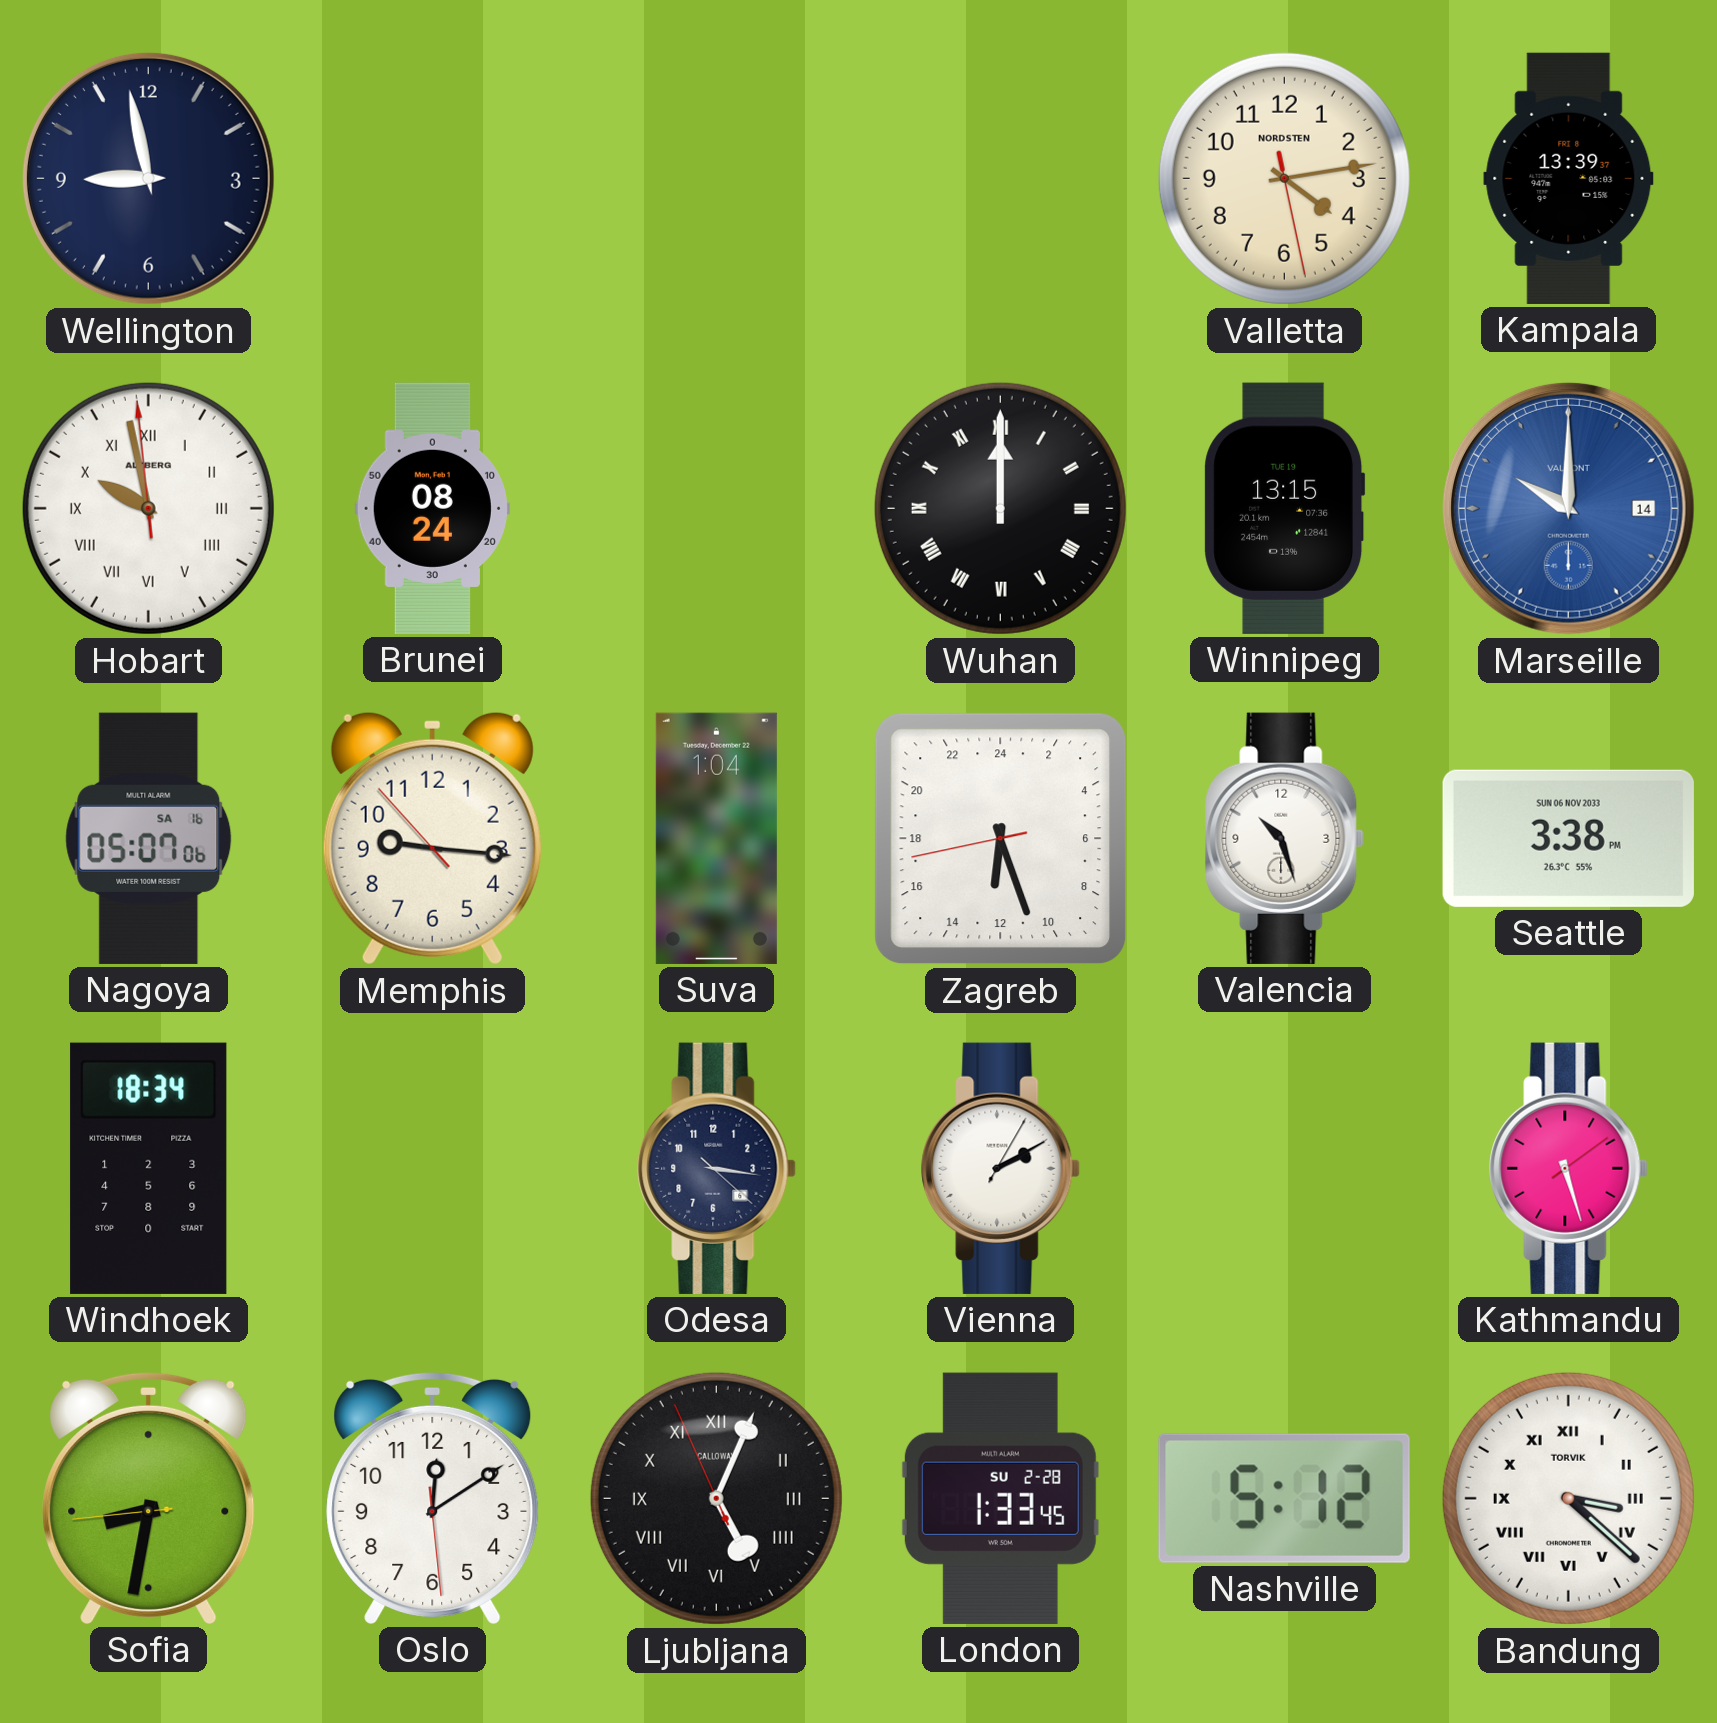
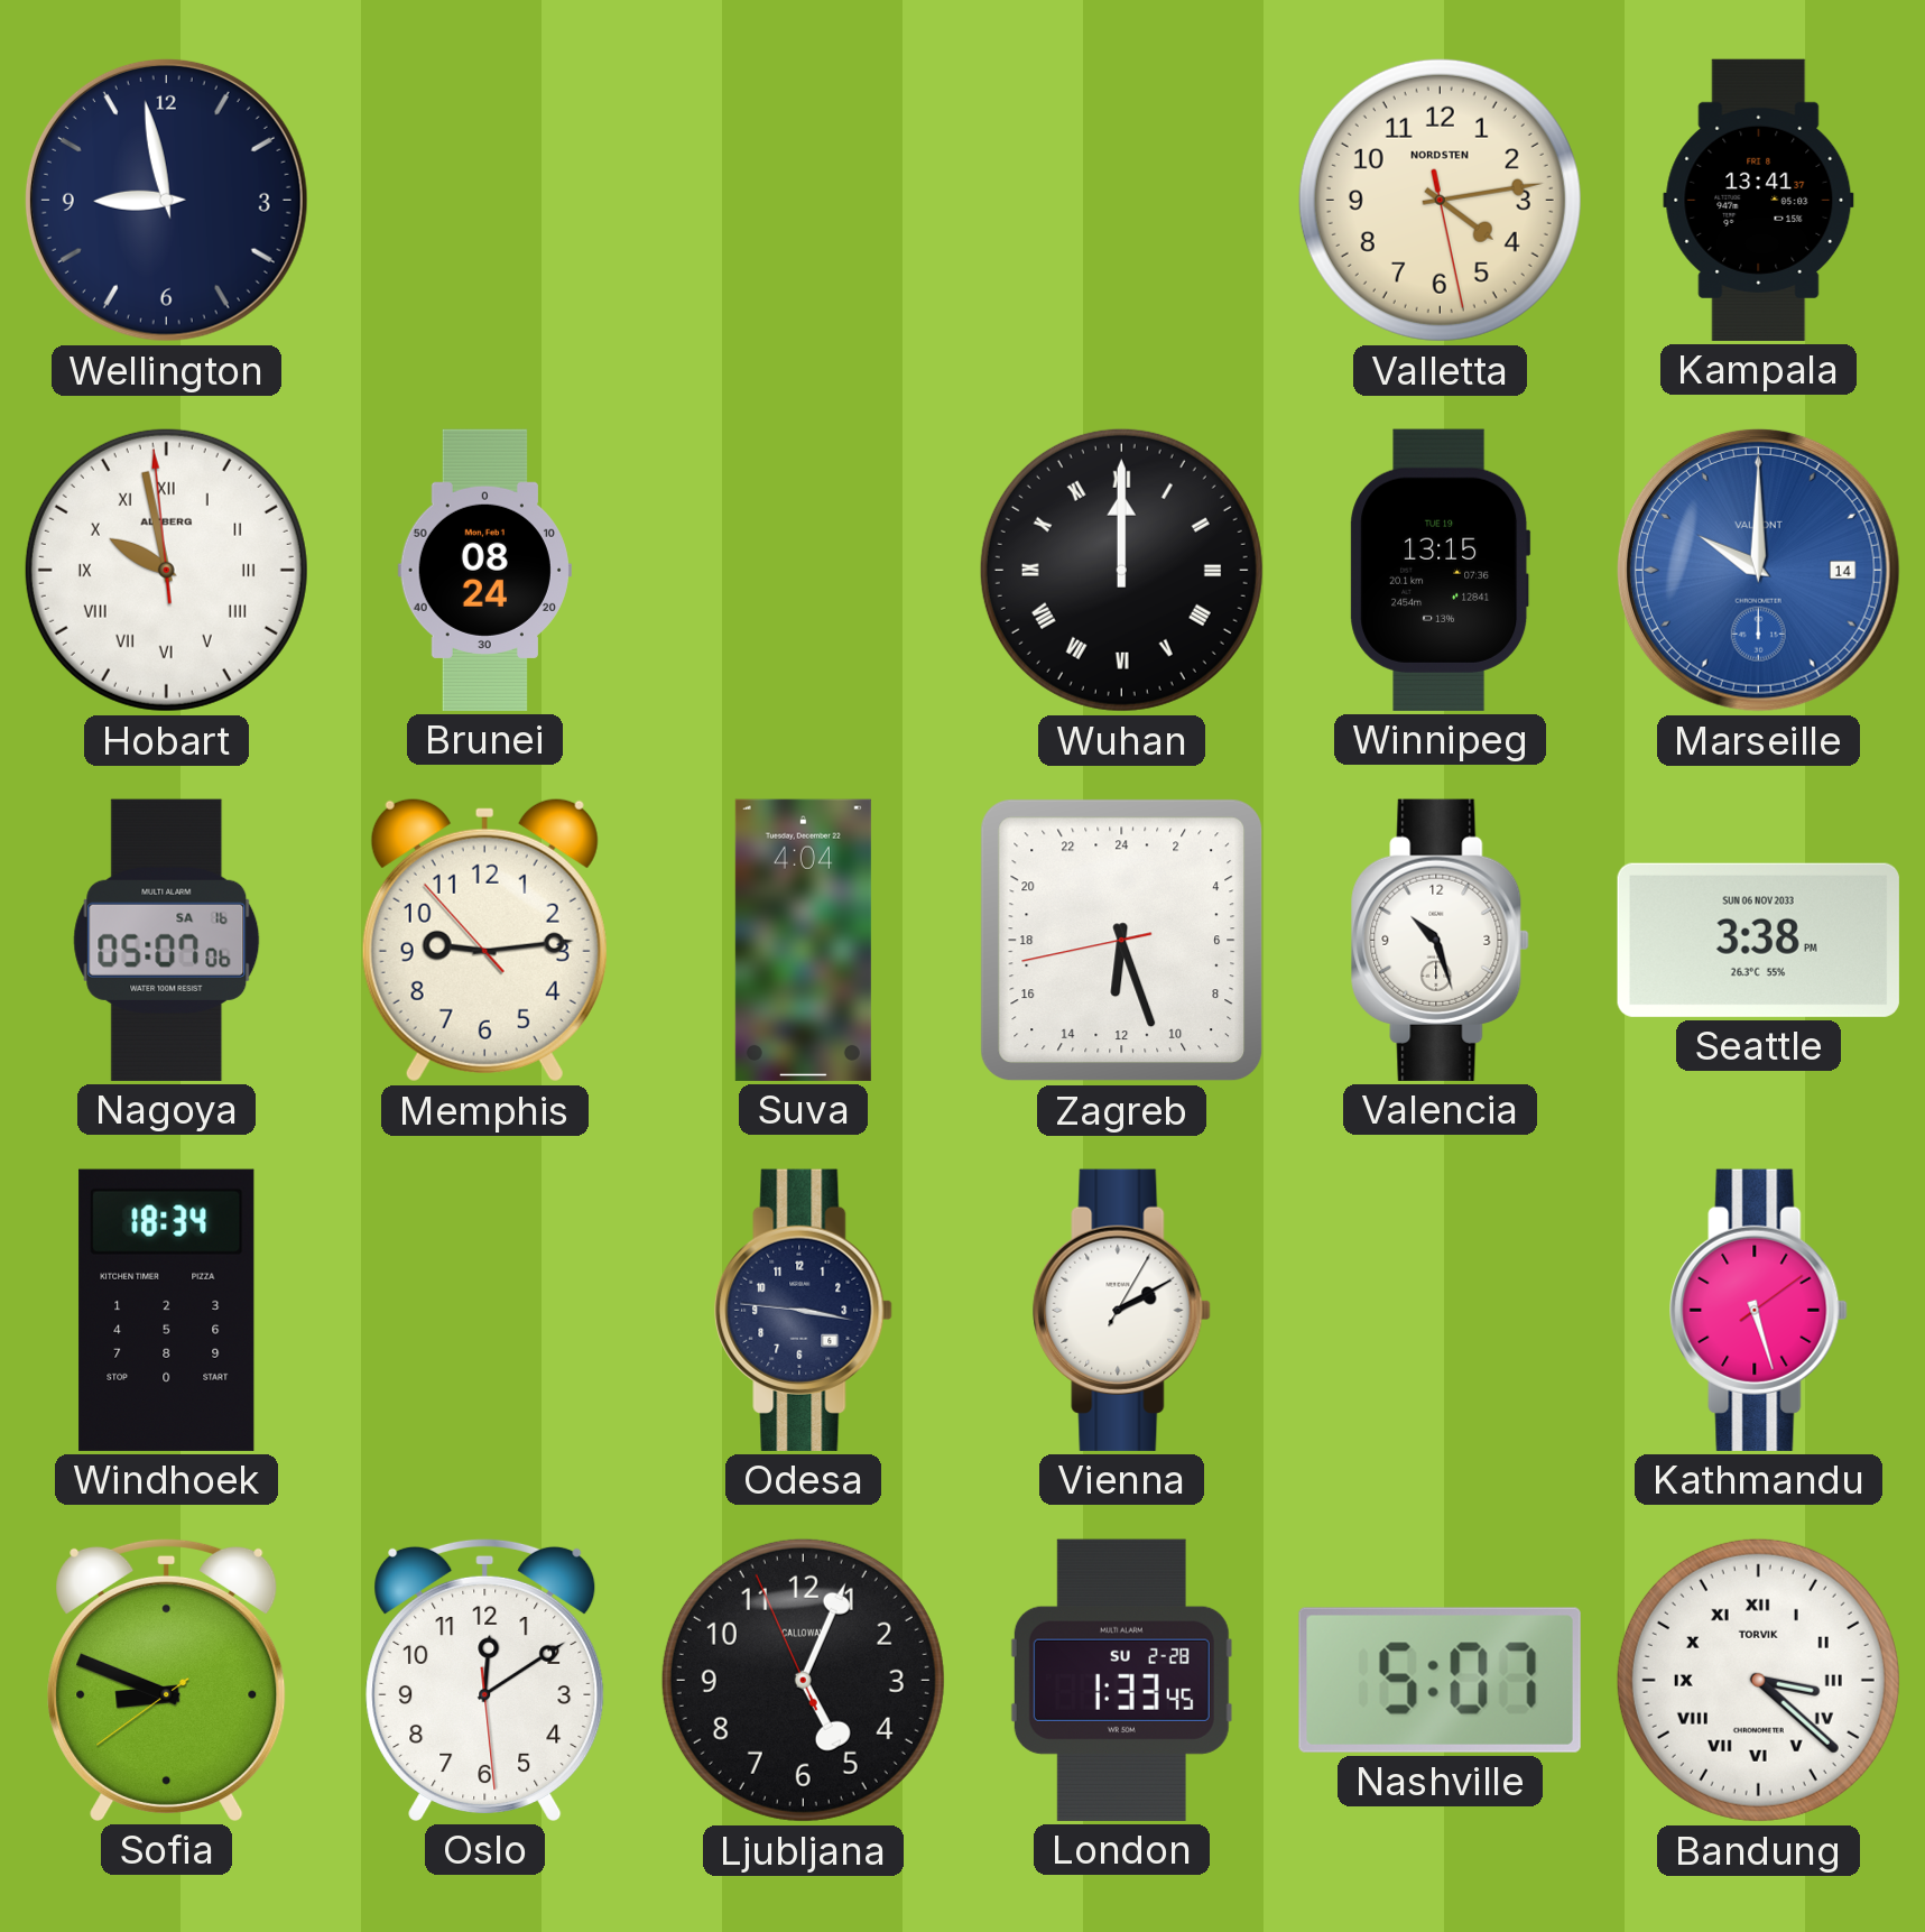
Kampala: 13:39 -> 13:41
Memphis: 9:15 -> 9:13
Suva: 1:04 -> 4:04
Odesa: 3:16:22 -> 3:16:46
Sofia: 8:31 -> 8:48
Ljubljana numerals: Roman -> Arabic
Nashville: 5:12 -> 5:07
